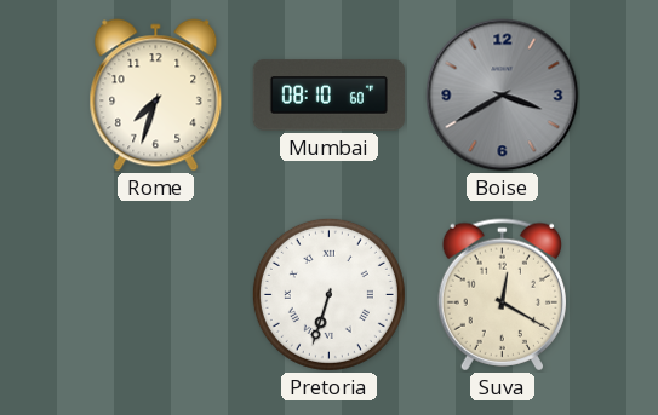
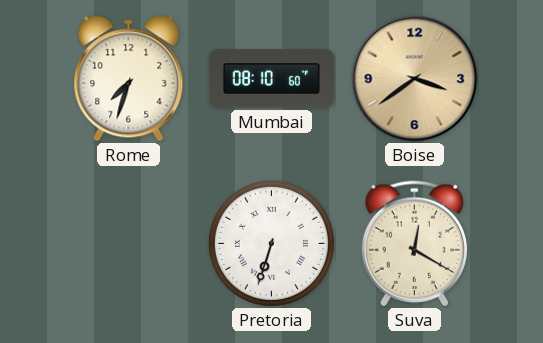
Boise: 3:40 -> 3:39
Boise dial: grey -> champagne
